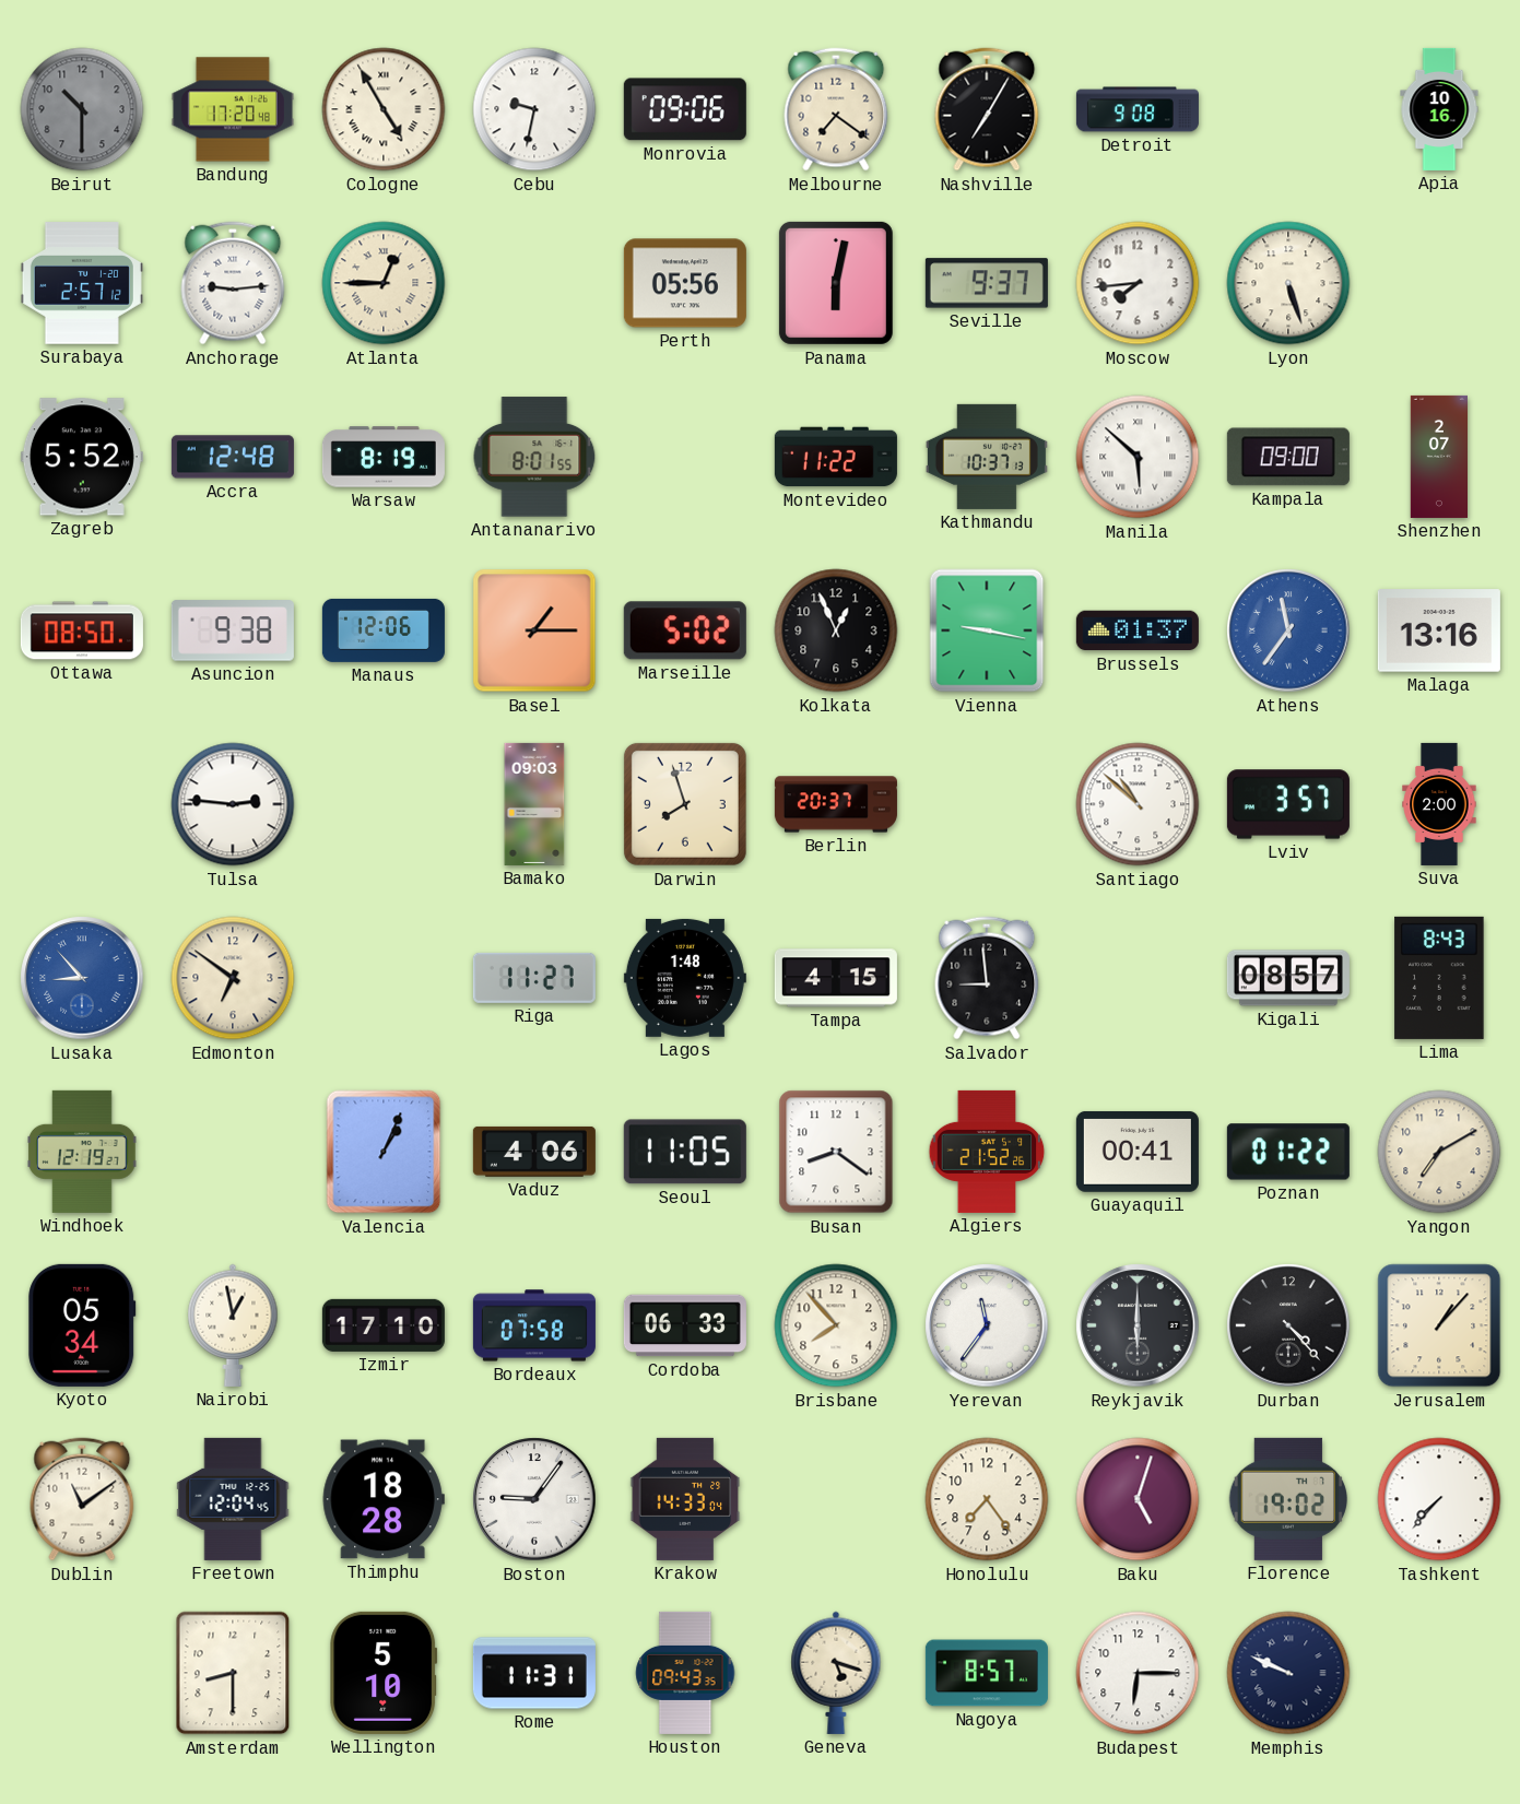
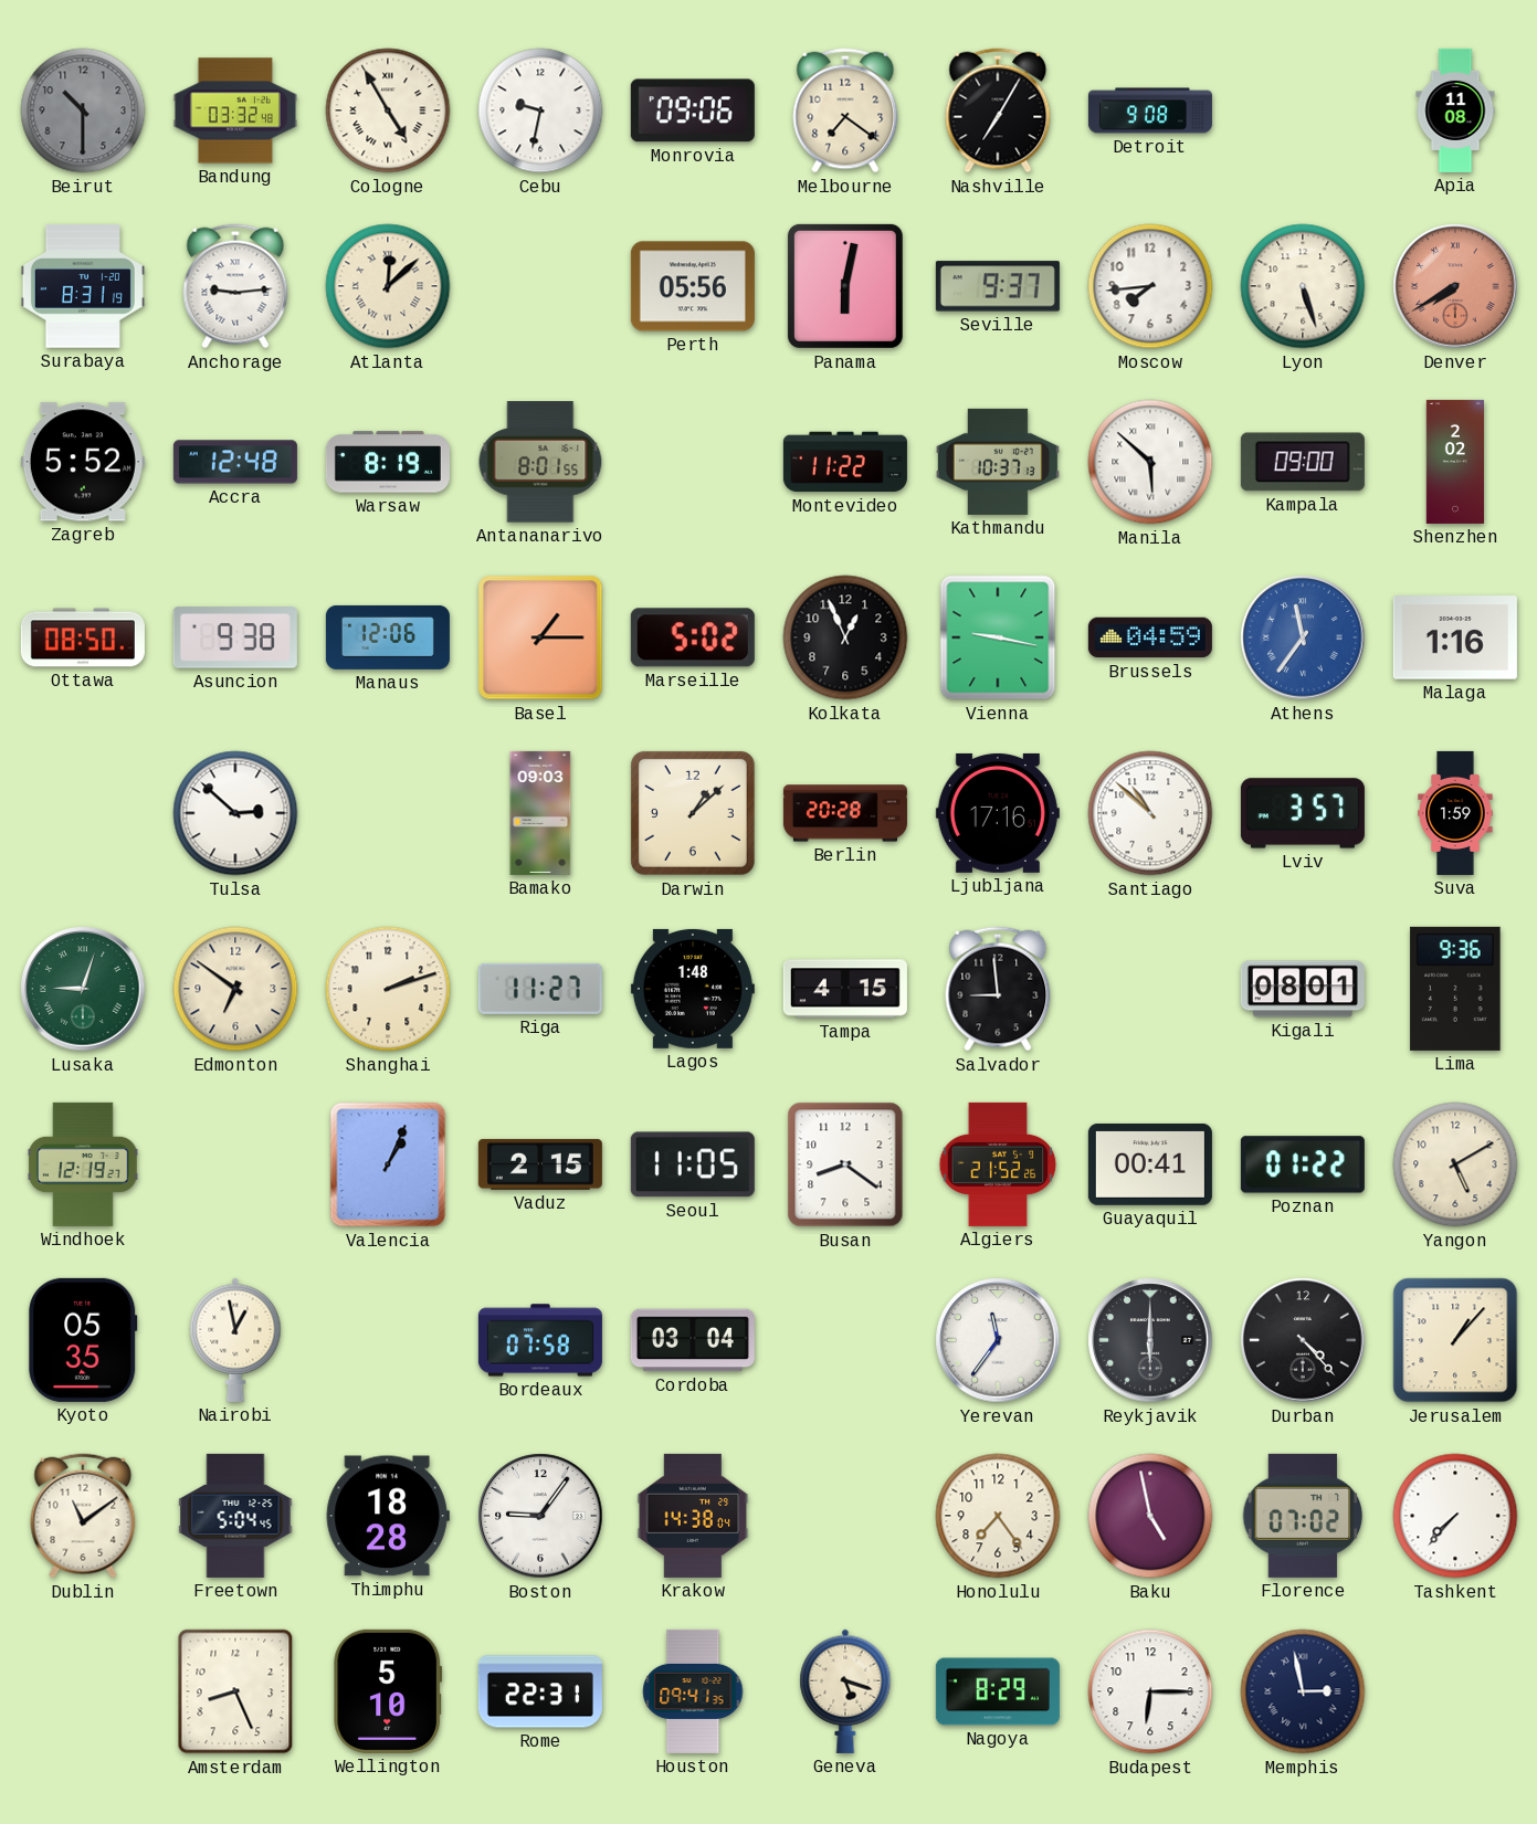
Bandung: 17:20 -> 03:32
Apia: 10:16 -> 11:08
Surabaya: 2:57 -> 8:31
Atlanta: 12:45 -> 12:08
Denver: none -> 7:40
Shenzhen: 2:07 -> 2:02
Brussels: 01:37 -> 04:59
Malaga: 13:16 -> 1:16
Tulsa: 2:46 -> 2:52
Darwin: 7:57 -> 1:08
Berlin: 20:37 -> 20:28
Ljubljana: none -> 17:16
Suva: 2:00 -> 1:59
Lusaka: 8:53 -> 9:03
Lusaka dial: blue -> green
Shanghai: none -> 2:12
Kigali: 08:57 -> 08:01
Lima: 8:43 -> 9:36
Vaduz: 4:06 -> 2:15
Yangon: 7:10 -> 5:10
Kyoto: 05:34 -> 05:35
Izmir: 17:10 -> none
Cordoba: 06:33 -> 03:04
Brisbane: 7:53 -> none
Freetown: 12:04 -> 5:04
Krakow: 14:33 -> 14:38
Baku: 5:03 -> 4:58
Florence: 19:02 -> 07:02
Amsterdam: 8:30 -> 8:26
Rome: 11:31 -> 22:31
Houston: 09:43 -> 09:41
Nagoya: 8:57 -> 8:29
Memphis: 9:49 -> 2:58
